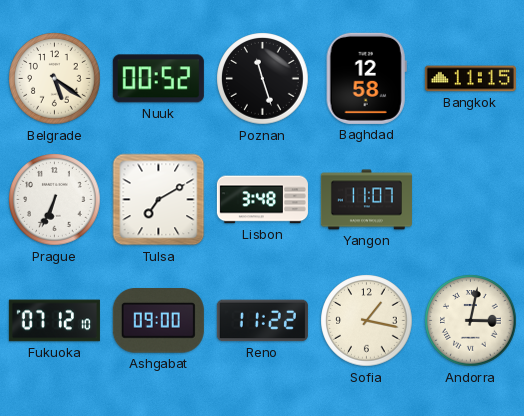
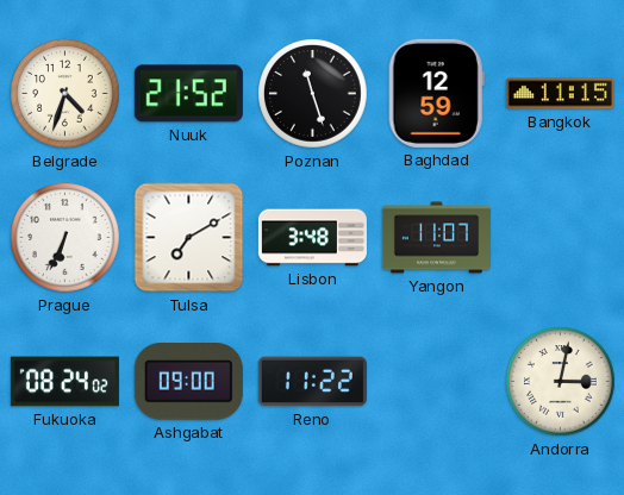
Belgrade: 5:21 -> 4:33
Nuuk: 00:52 -> 21:52
Baghdad: 12:58 -> 12:59
Fukuoka: 07:12 -> 08:24
Sofia: 1:17 -> none
